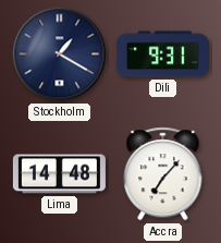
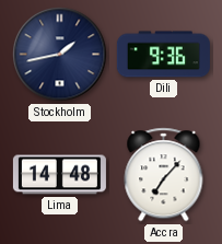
Stockholm: 1:20 -> 1:43
Dili: 9:31 -> 9:36
